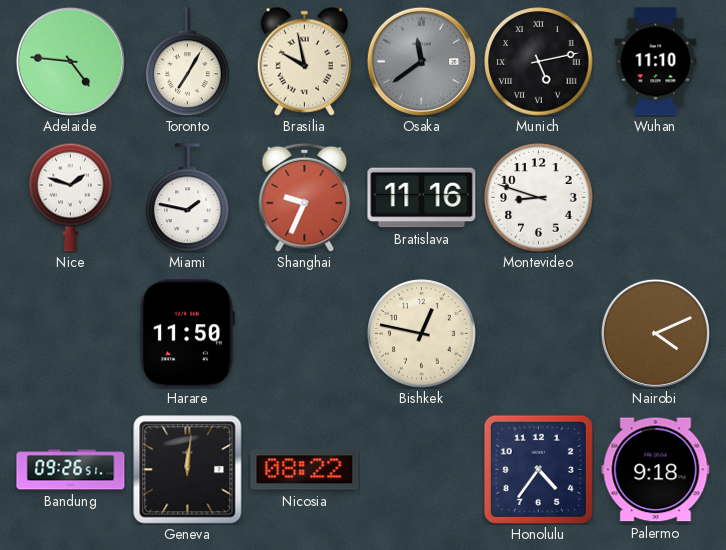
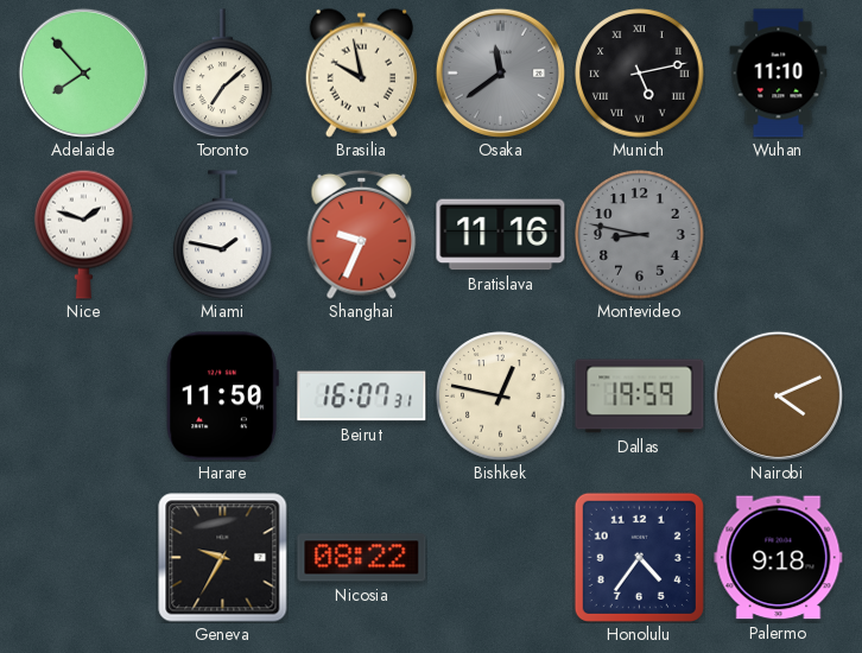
Adelaide: 4:46 -> 7:53
Toronto: 7:05 -> 7:08
Montevideo: 8:48 -> 8:47
Montevideo dial: white -> grey
Beirut: none -> 16:07
Dallas: none -> 19:59
Bandung: 09:26 -> none
Geneva: 12:01 -> 9:35
